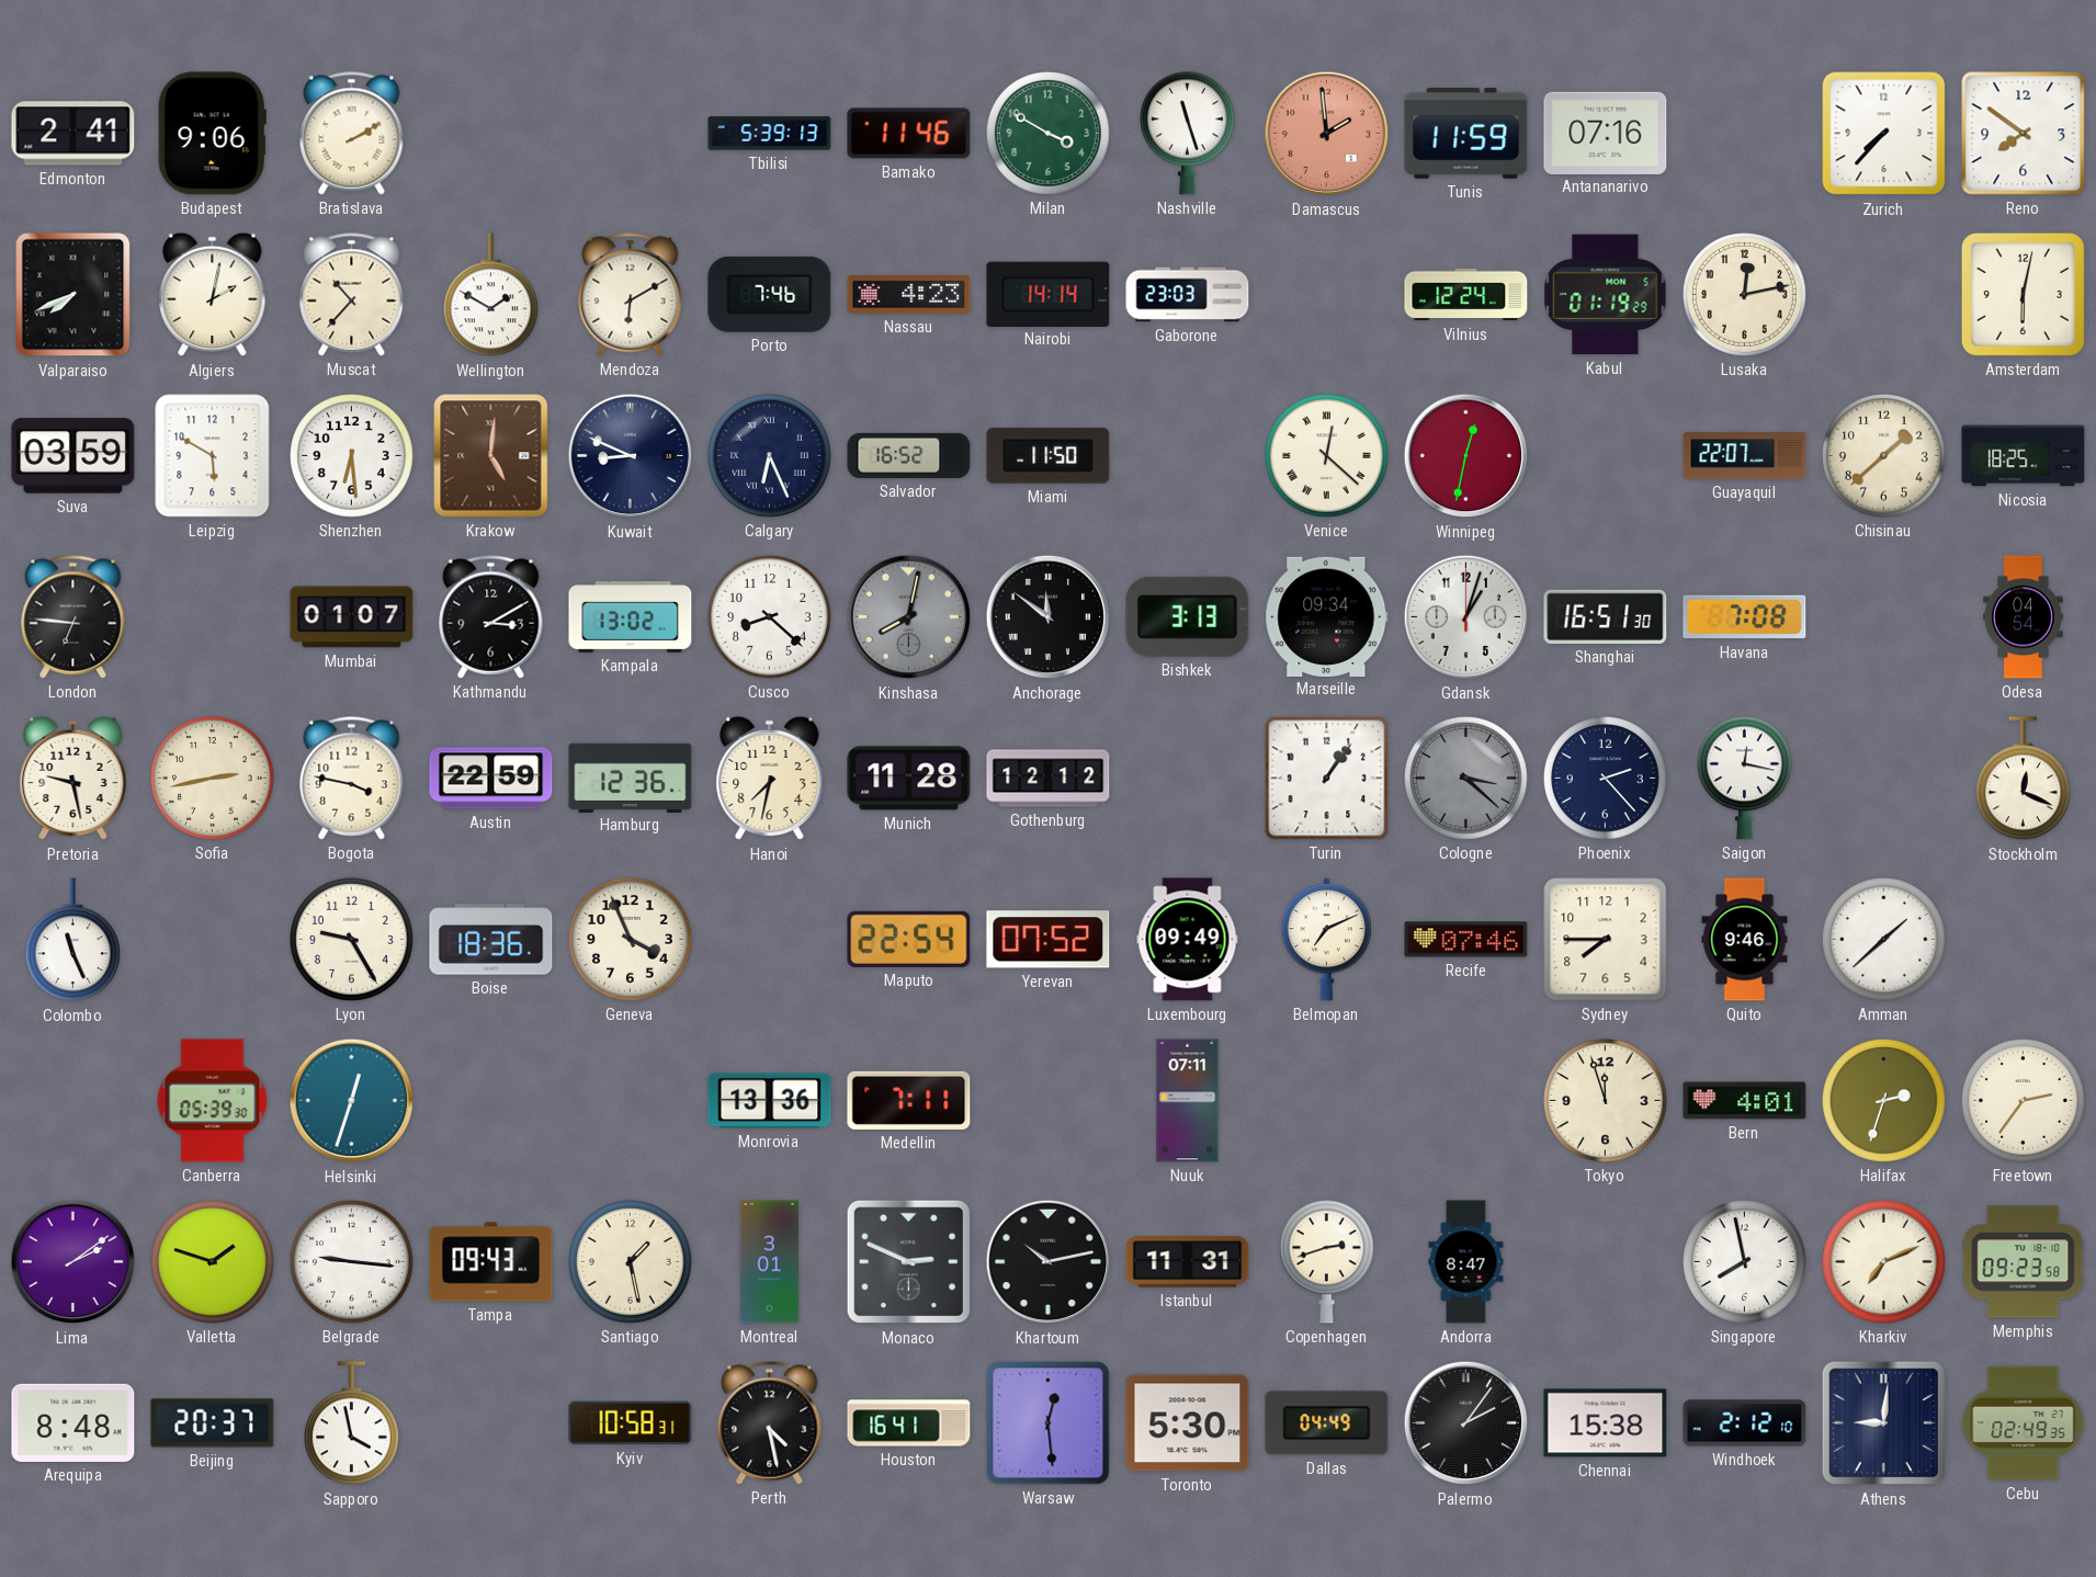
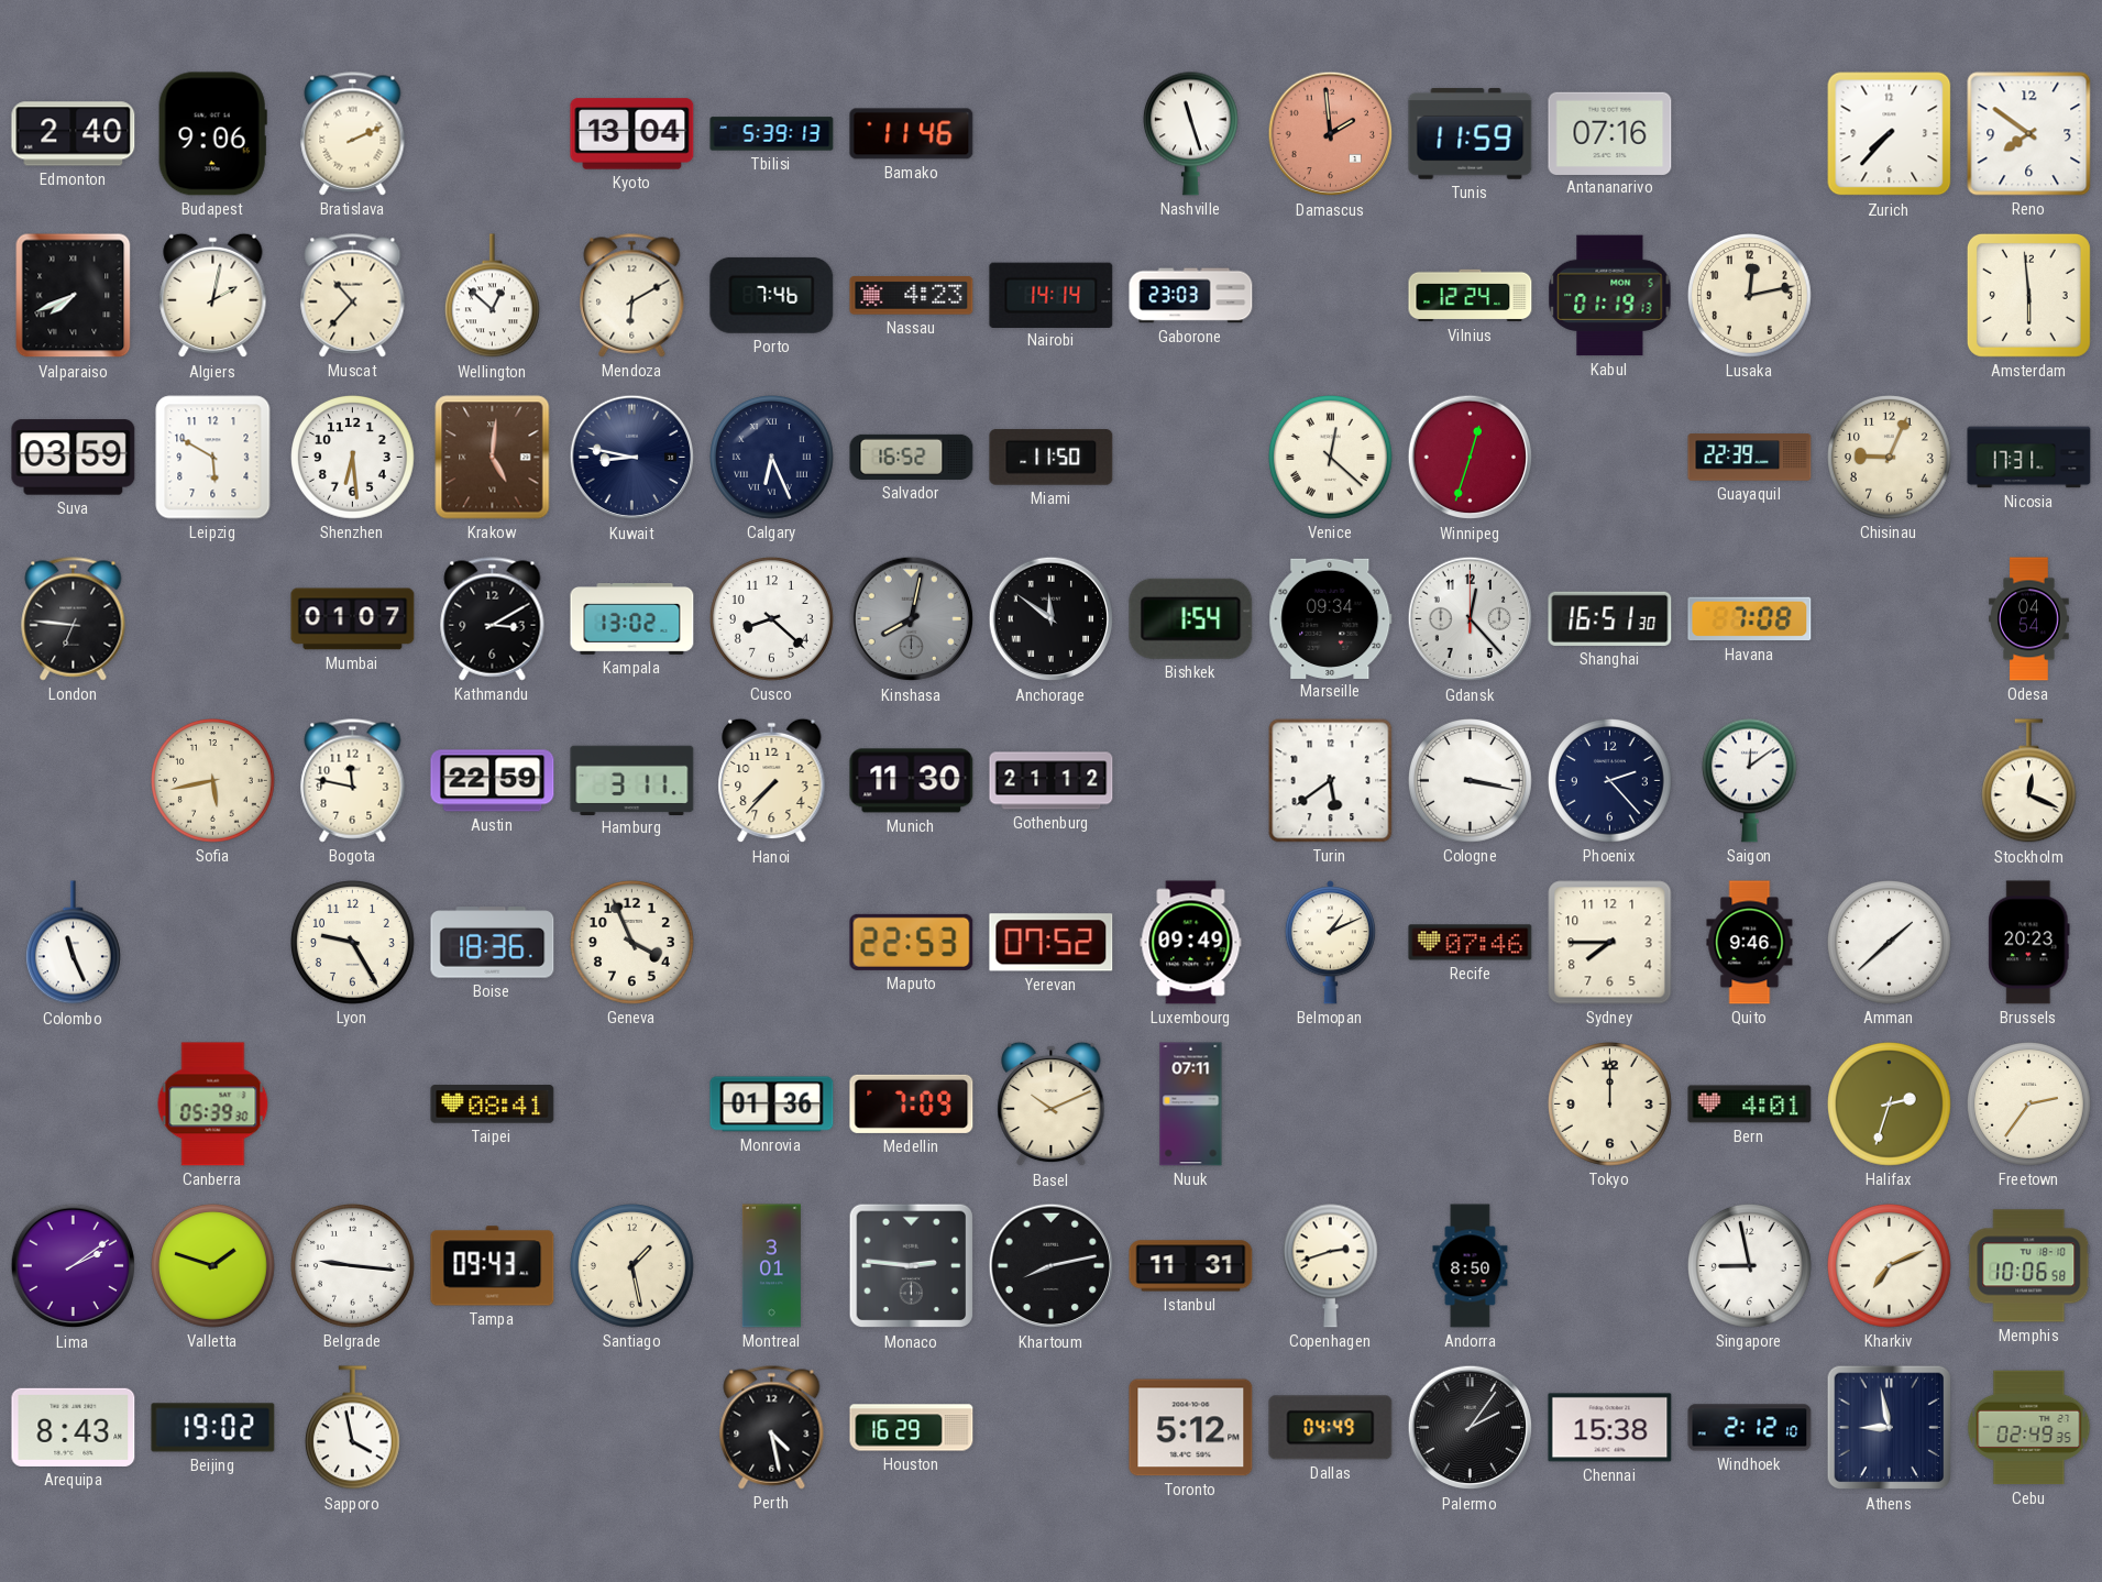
Edmonton: 2:41 -> 2:40
Bratislava: 2:10 -> 2:11
Kyoto: none -> 13:04
Milan: 3:50 -> none
Wellington: 1:50 -> 12:52
Kabul: 01:19:29 -> 01:19:13
Amsterdam: 6:02 -> 5:59
Kuwait: 8:49 -> 8:47
Winnipeg: 12:32 -> 12:33
Guayaquil: 22:07 -> 22:39
Chisinau: 1:38 -> 9:04
Nicosia: 18:25 -> 17:31
Bishkek: 3:13 -> 1:54
Gdansk: 1:03 -> 12:23
Pretoria: 9:28 -> none
Sofia: 2:43 -> 5:43
Bogota: 3:47 -> 11:47
Hamburg: 12:36 -> 3:11
Hanoi: 7:32 -> 7:37
Munich: 11:28 -> 11:30
Gothenburg: 12:12 -> 21:12
Turin: 1:06 -> 5:39
Cologne: 3:22 -> 3:17
Cologne dial: grey -> white
Saigon: 12:17 -> 12:09
Maputo: 22:54 -> 22:53
Belmopan: 7:11 -> 1:11
Brussels: none -> 20:23
Helsinki: 12:33 -> none
Taipei: none -> 08:41
Monrovia: 13:36 -> 01:36
Medellin: 7:11 -> 7:09
Basel: none -> 10:11
Tokyo: 11:57 -> 12:00
Monaco: 2:49 -> 2:46
Khartoum: 10:13 -> 8:13
Andorra: 8:47 -> 8:50
Singapore: 7:58 -> 8:58
Memphis: 09:23 -> 10:06
Arequipa: 8:48 -> 8:43
Beijing: 20:37 -> 19:02
Kyiv: 10:58 -> none
Houston: 16:41 -> 16:29
Warsaw: 12:29 -> none
Toronto: 5:30 -> 5:12
Athens: 9:01 -> 8:58
